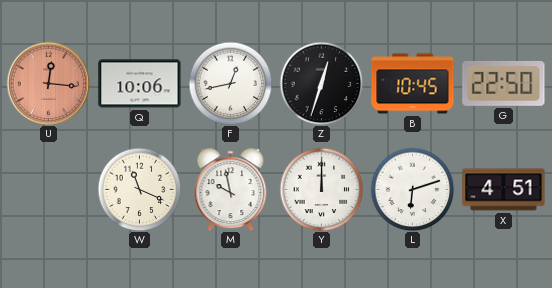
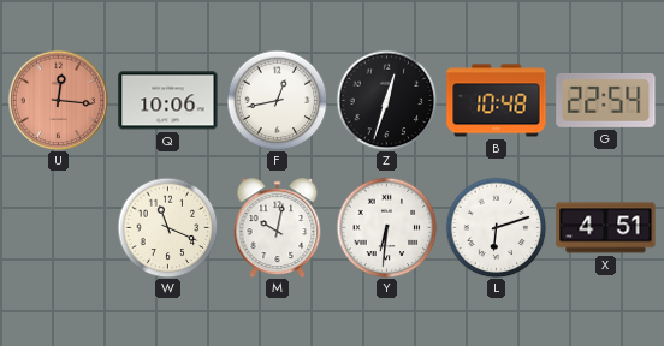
B: 10:45 -> 10:48
G: 22:50 -> 22:54
M: 9:58 -> 10:02
Y: 12:00 -> 6:31
